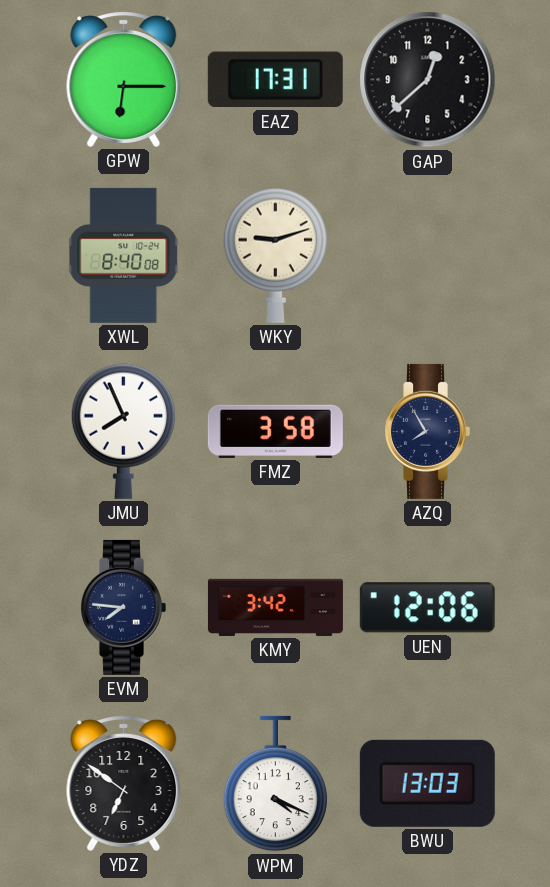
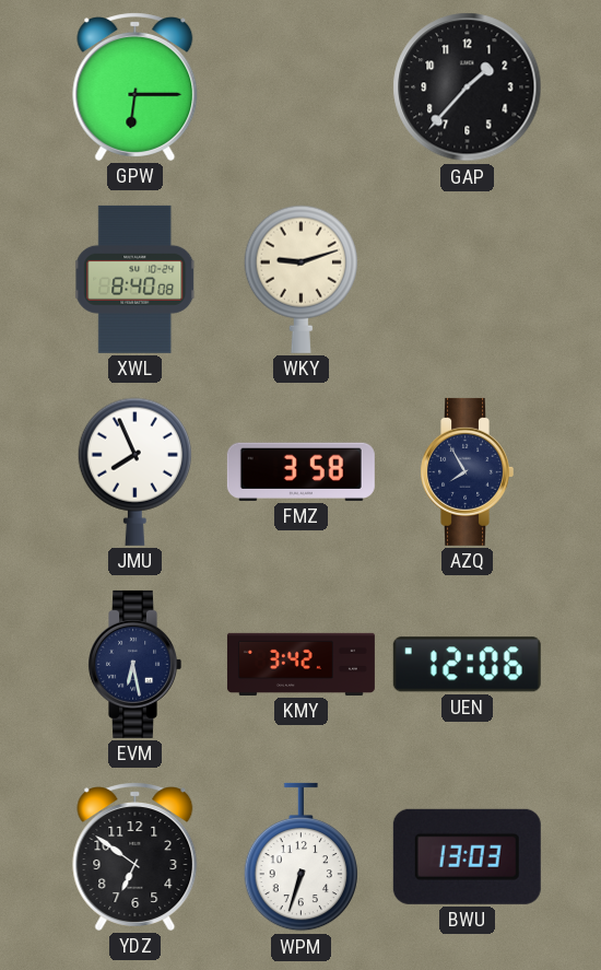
EAZ: 17:31 -> none
GAP: 12:38 -> 1:37
EVM: 7:46 -> 6:28
WPM: 4:19 -> 6:33
